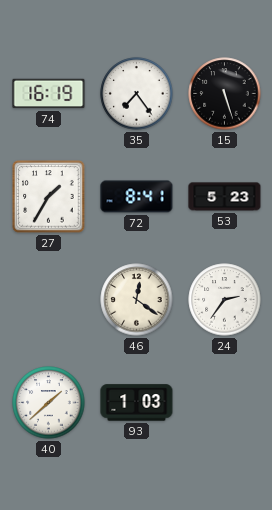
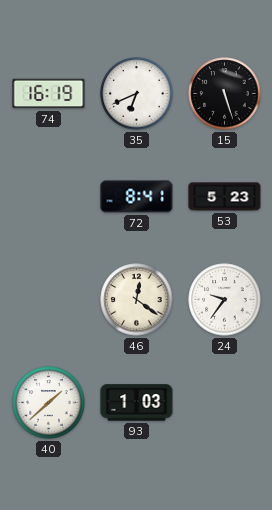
35: 7:24 -> 6:41
27: 1:35 -> none
24: 2:36 -> 9:36
